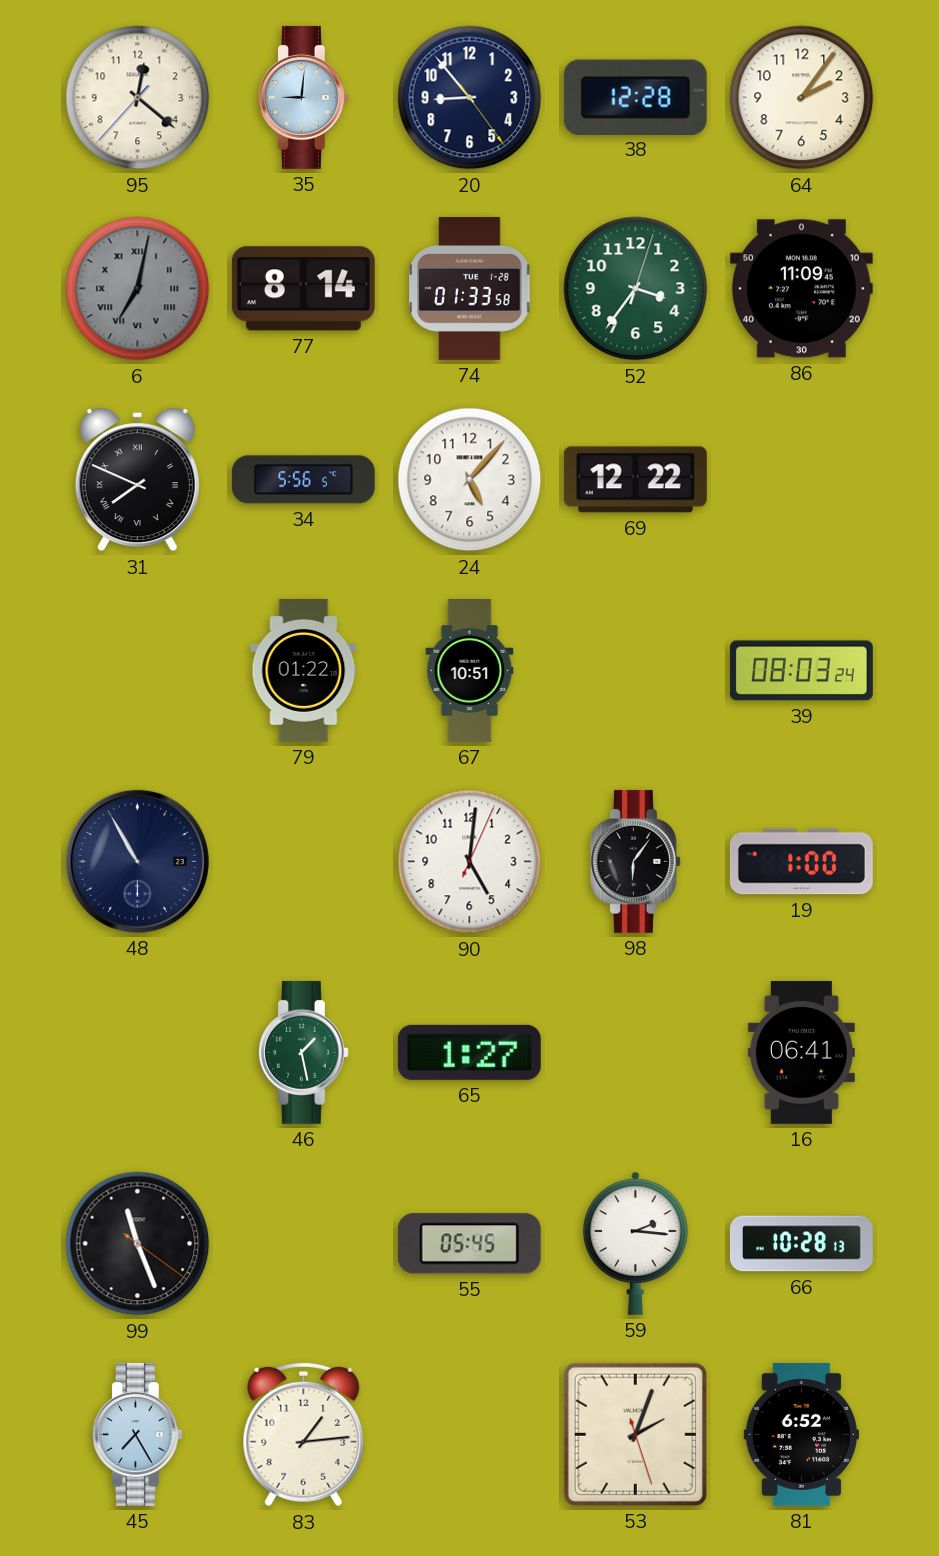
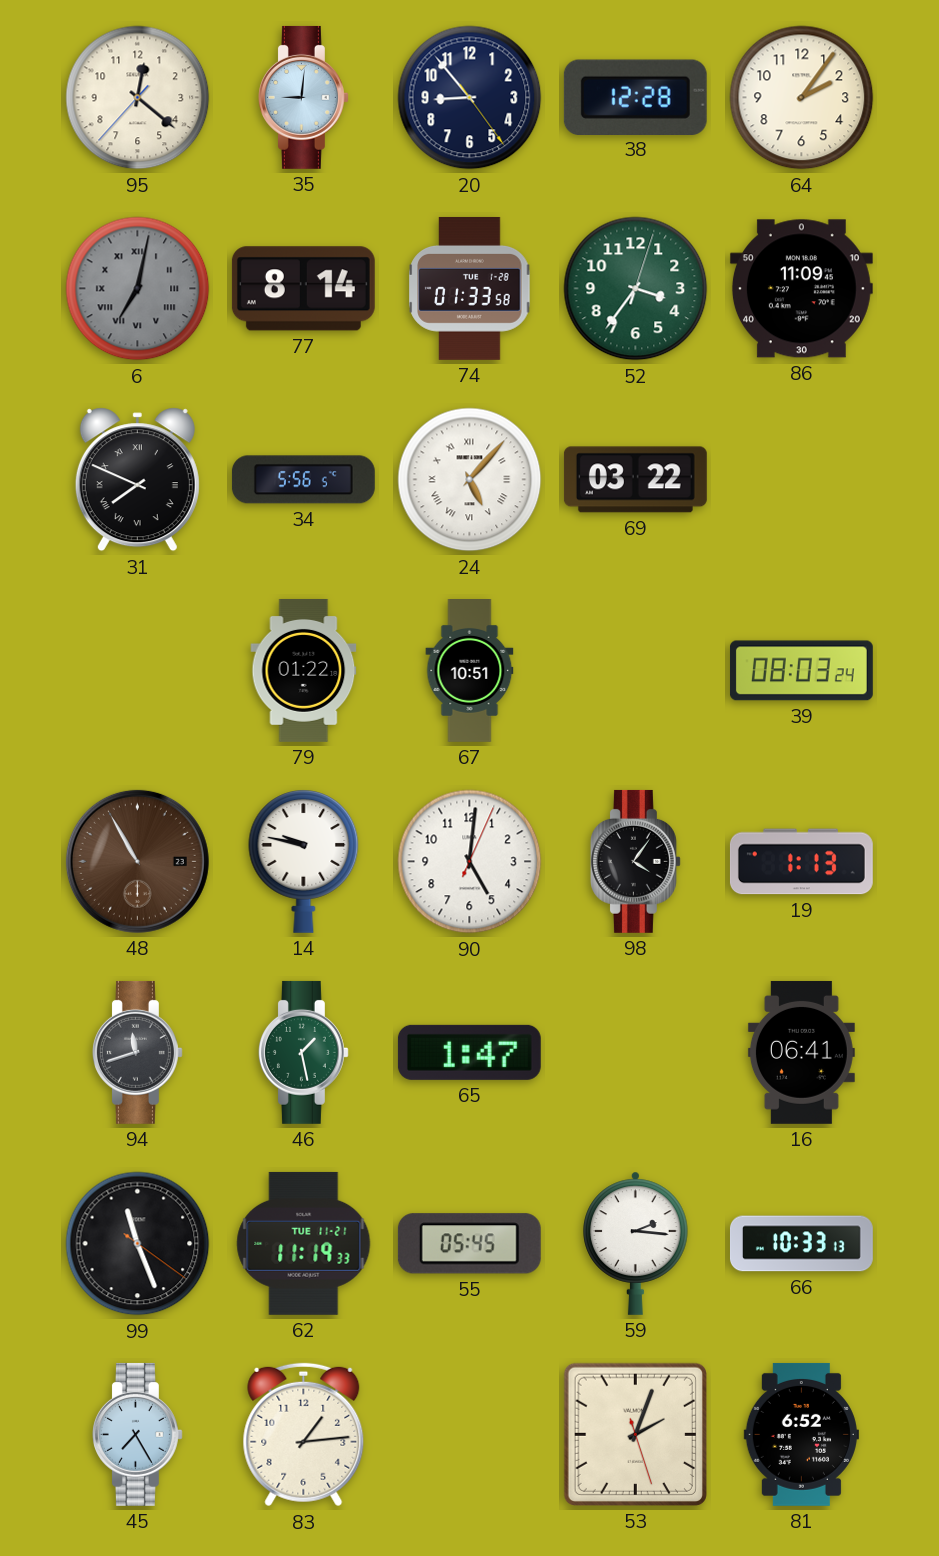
24 numerals: Arabic -> Roman
69: 12:22 -> 03:22
48 dial: navy -> brown
14: none -> 9:47
98: 6:06 -> 4:06
19: 1:00 -> 1:13
94: none -> 11:42
65: 1:27 -> 1:47
62: none -> 11:19
66: 10:28 -> 10:33
